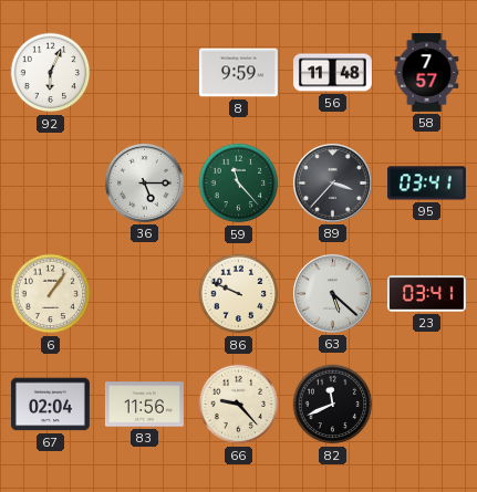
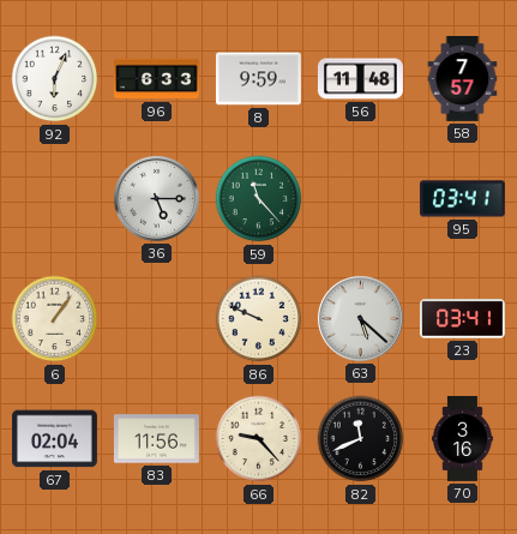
96: none -> 6:33
89: 3:37 -> none
70: none -> 3:16
